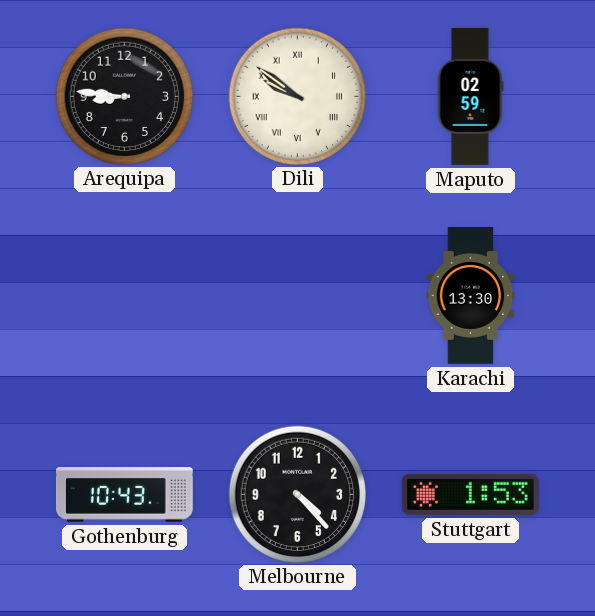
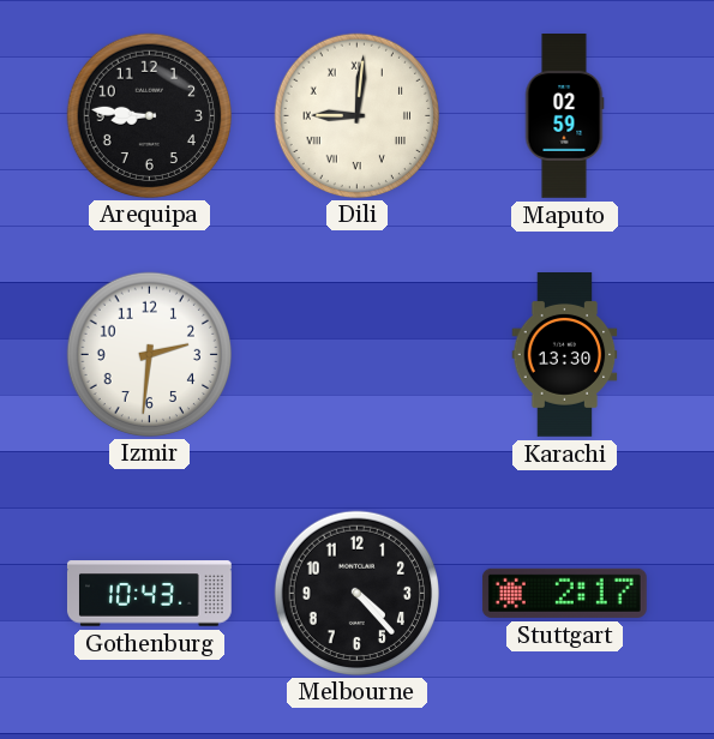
Dili: 9:51 -> 9:01
Izmir: none -> 2:31
Stuttgart: 1:53 -> 2:17
